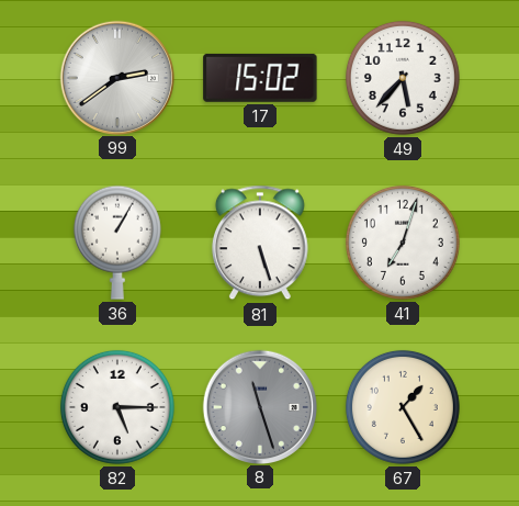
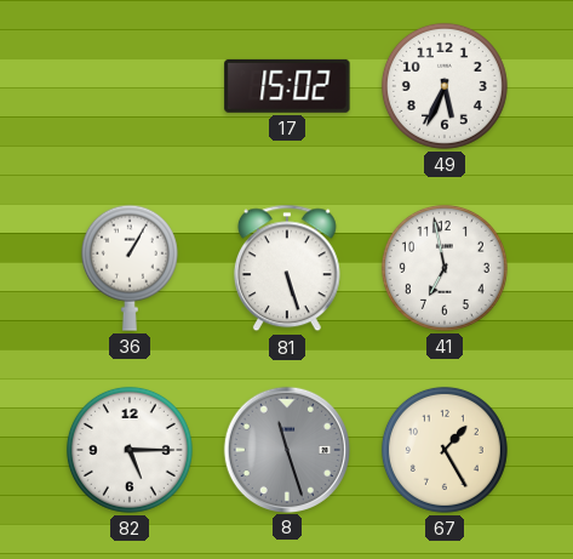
99: 2:39 -> none
49: 5:37 -> 5:34
41: 7:03 -> 6:58
